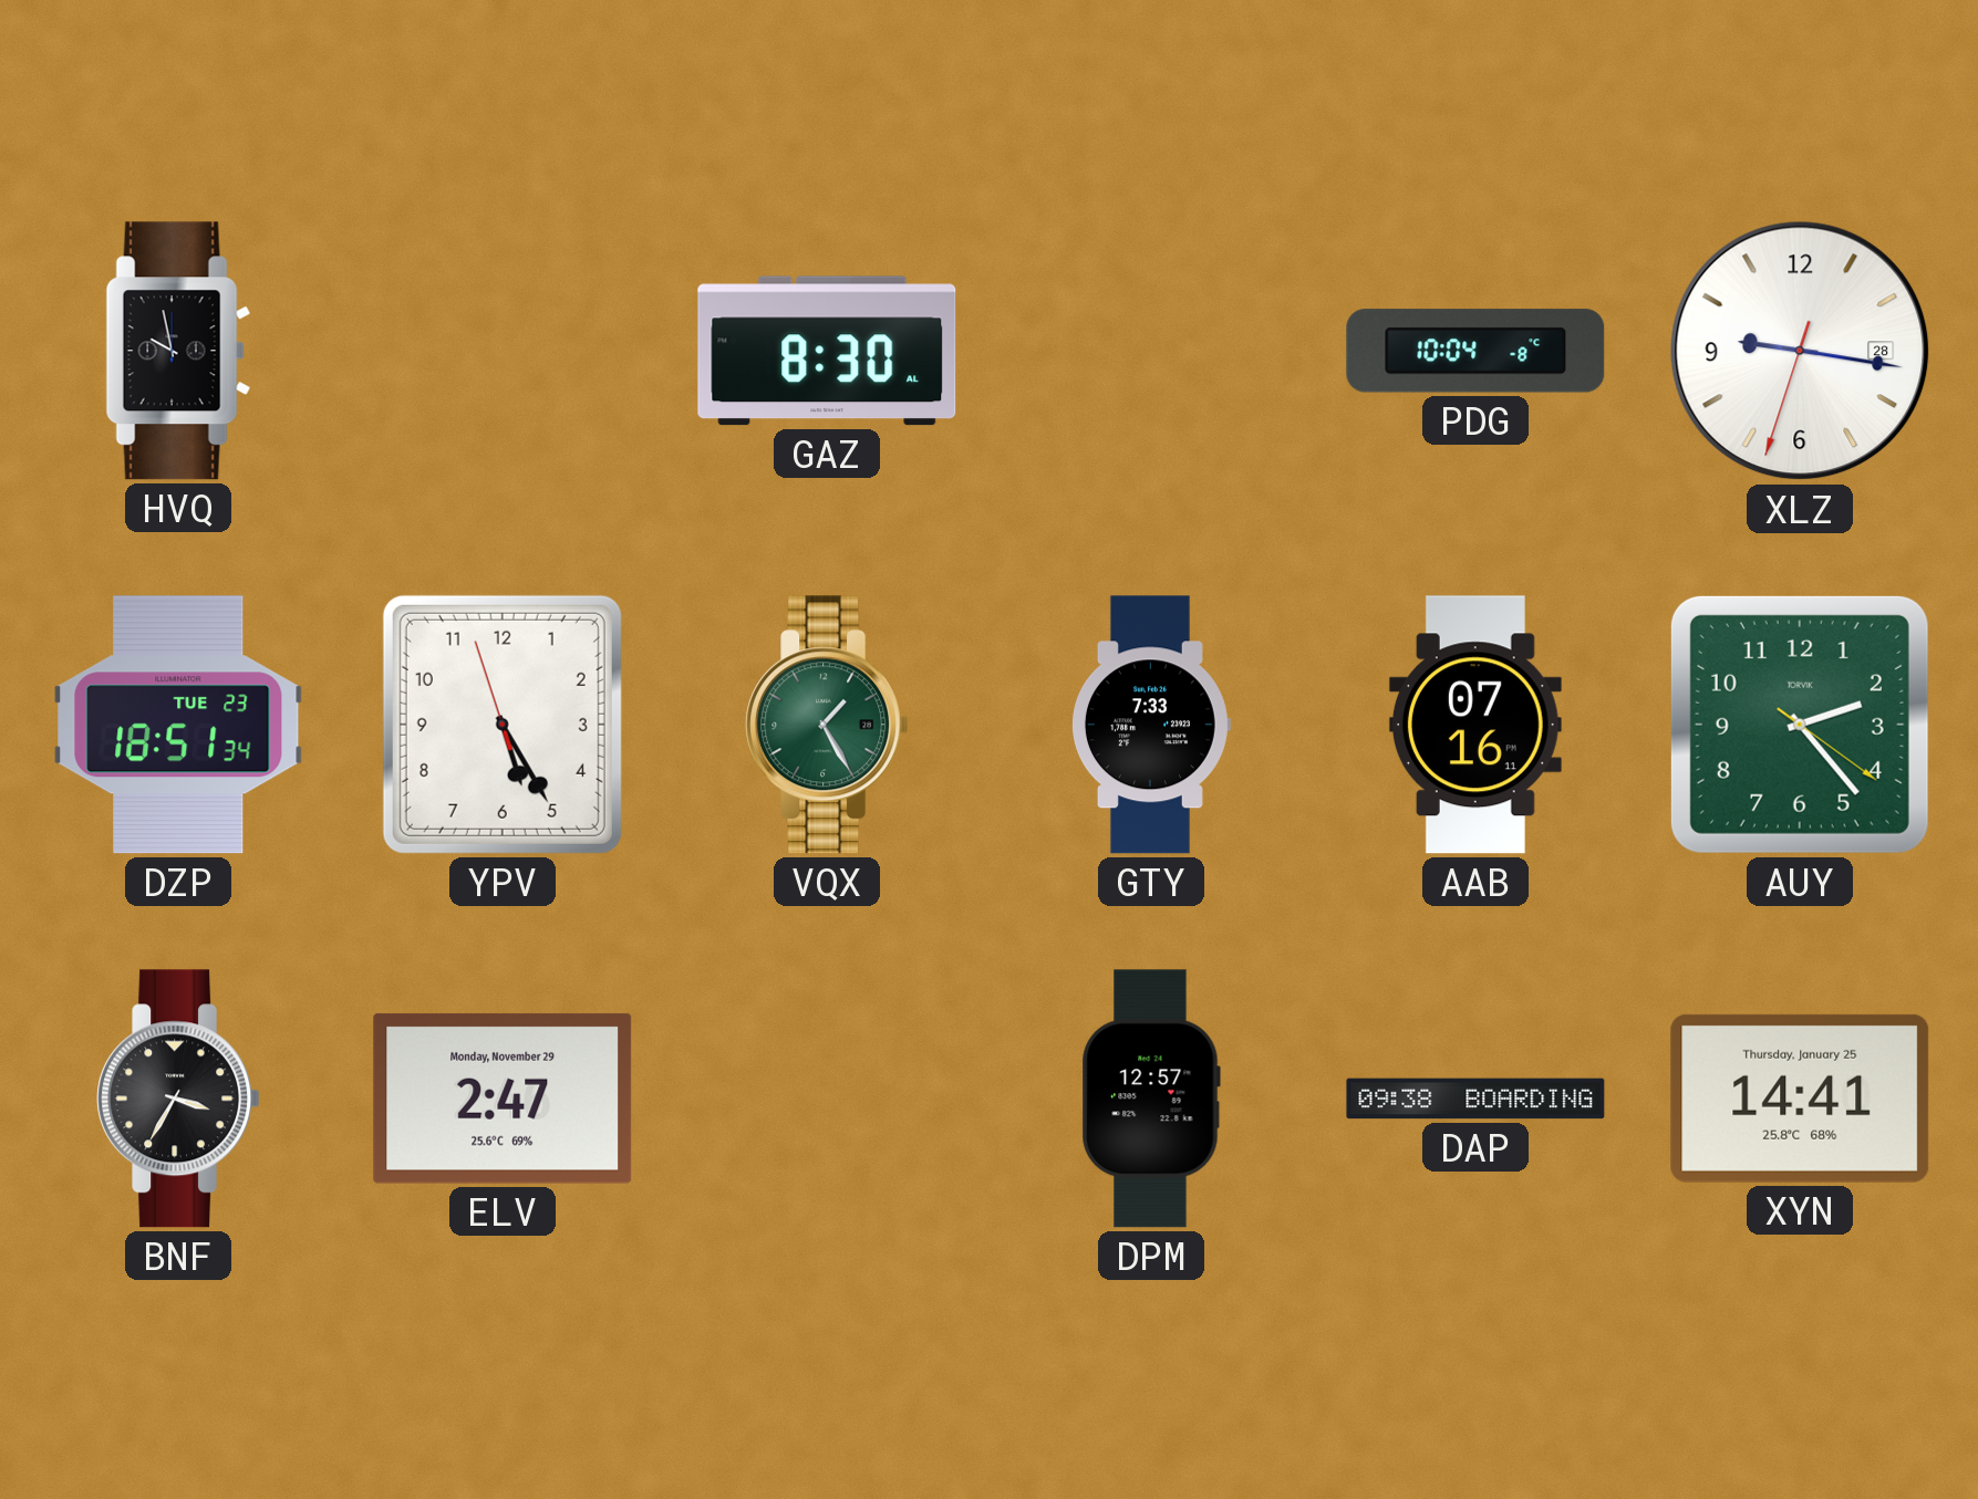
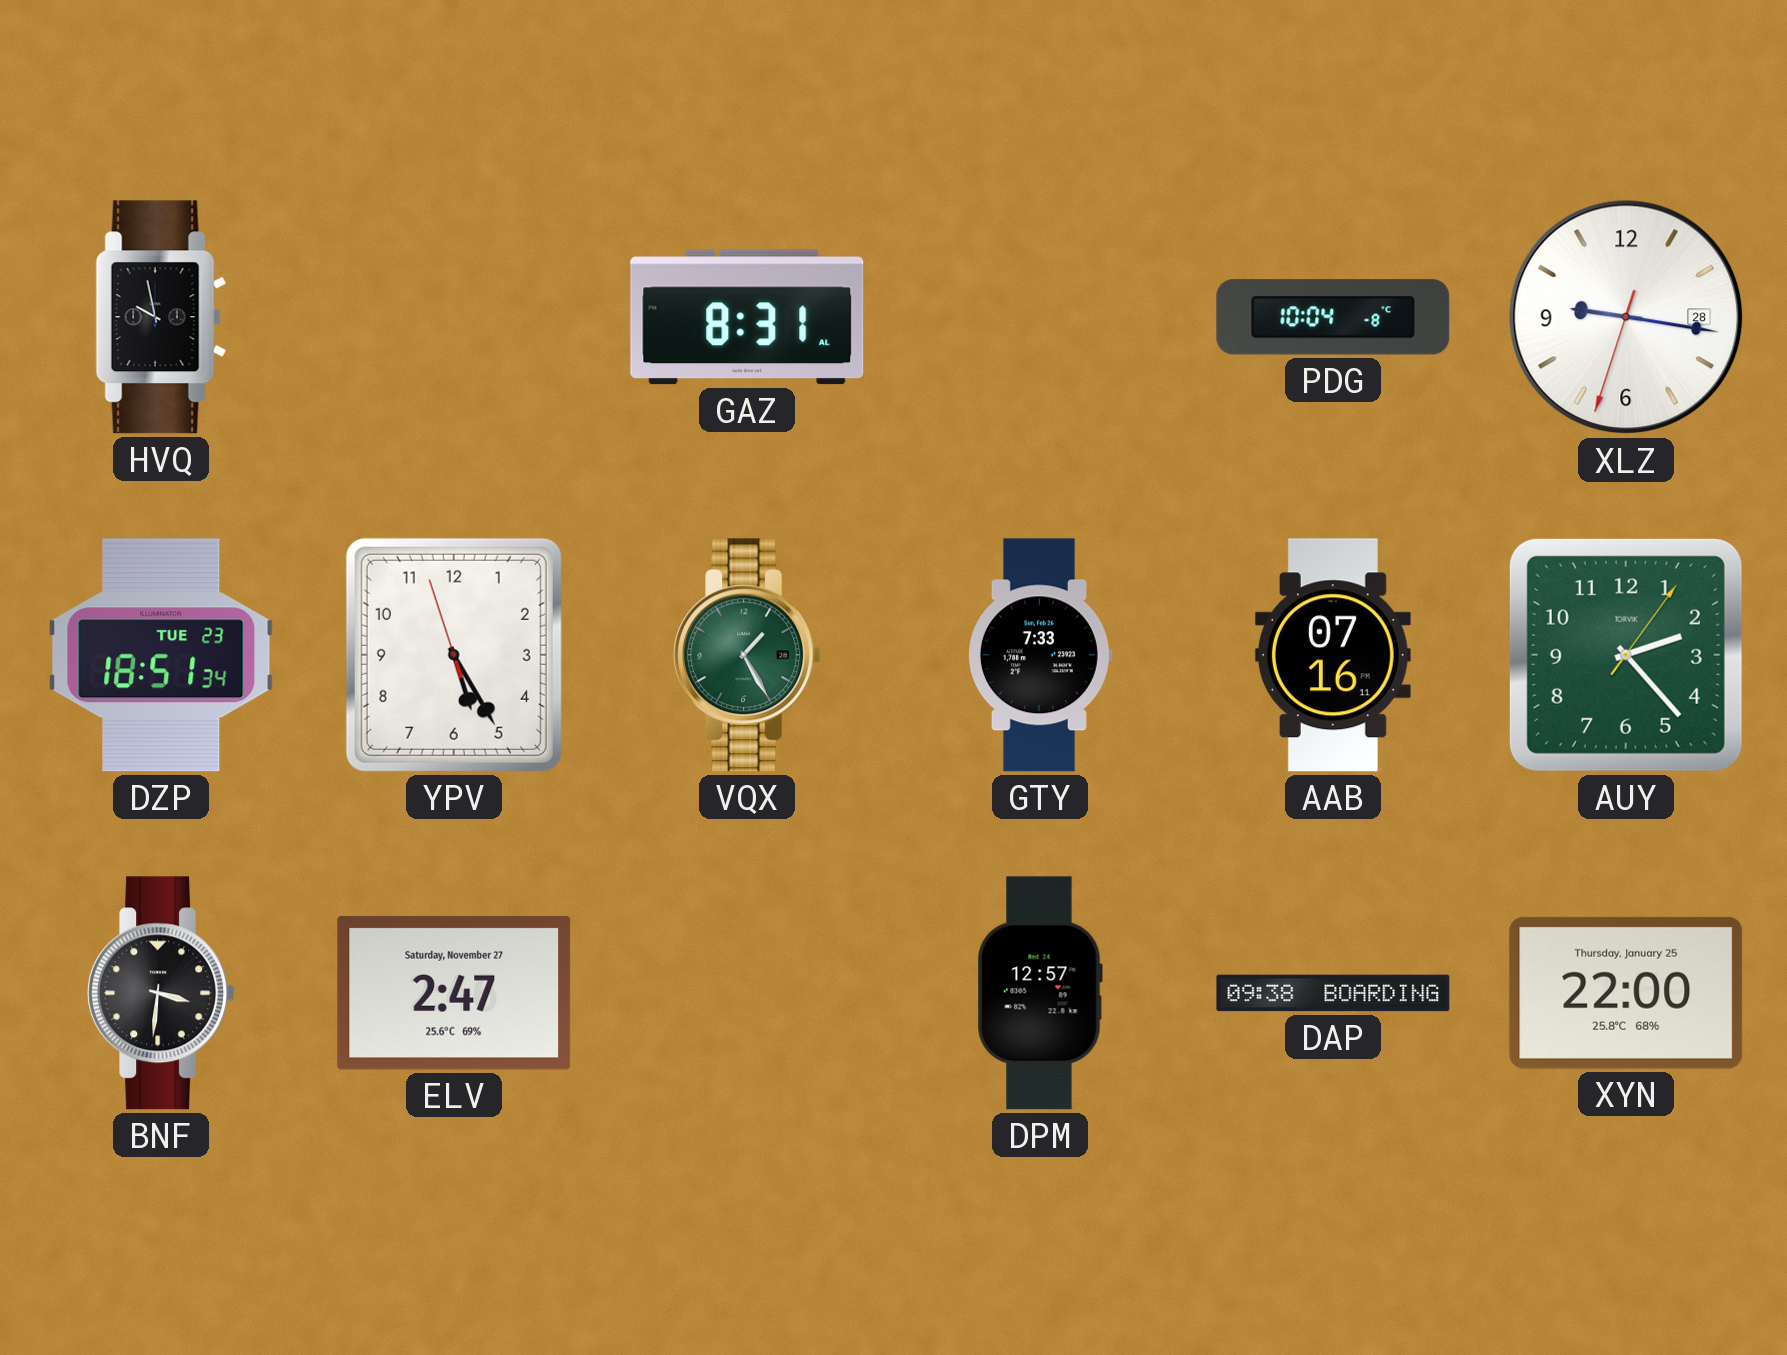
GAZ: 8:30 -> 8:31
AUY: 2:23:21 -> 2:23:06
BNF: 3:35 -> 3:31
ELV date: Monday, November 29 -> Saturday, November 27
XYN: 14:41 -> 22:00
